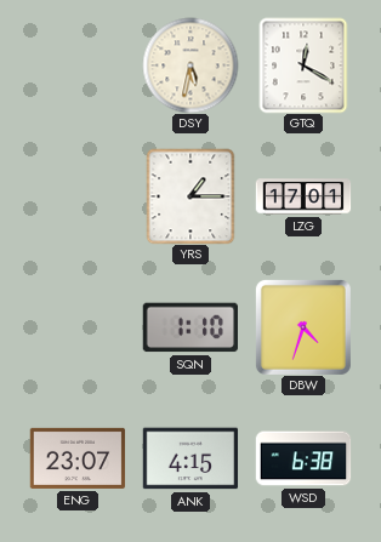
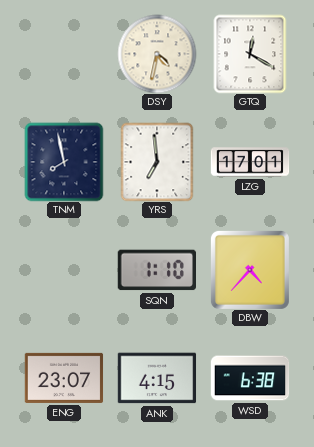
DSY: 5:32 -> 4:32
TNM: none -> 7:58
YRS: 1:15 -> 6:59
DBW: 4:33 -> 4:37
